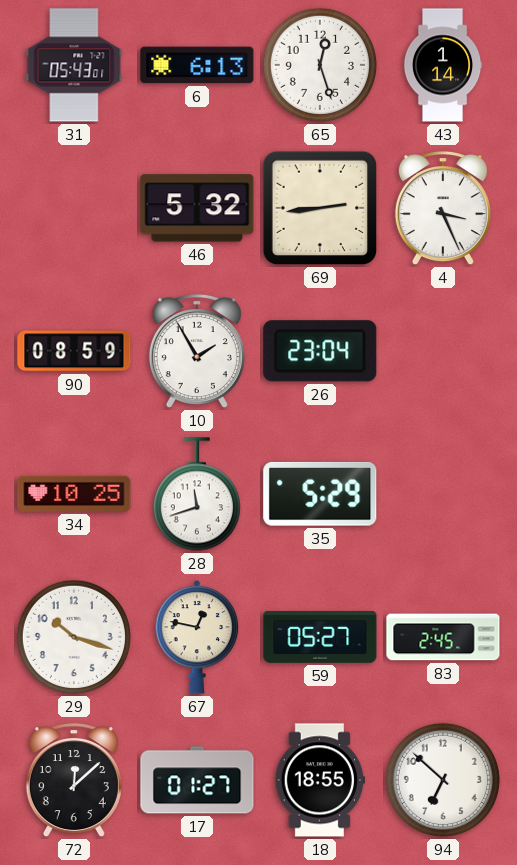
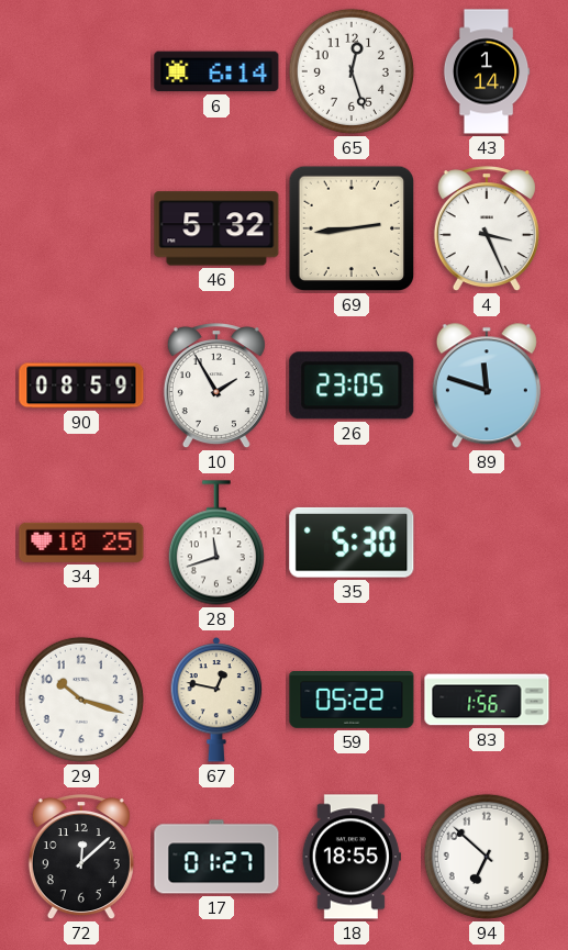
31: 05:43 -> none
6: 6:13 -> 6:14
26: 23:04 -> 23:05
89: none -> 11:48
35: 5:29 -> 5:30
59: 05:27 -> 05:22
83: 2:45 -> 1:56
